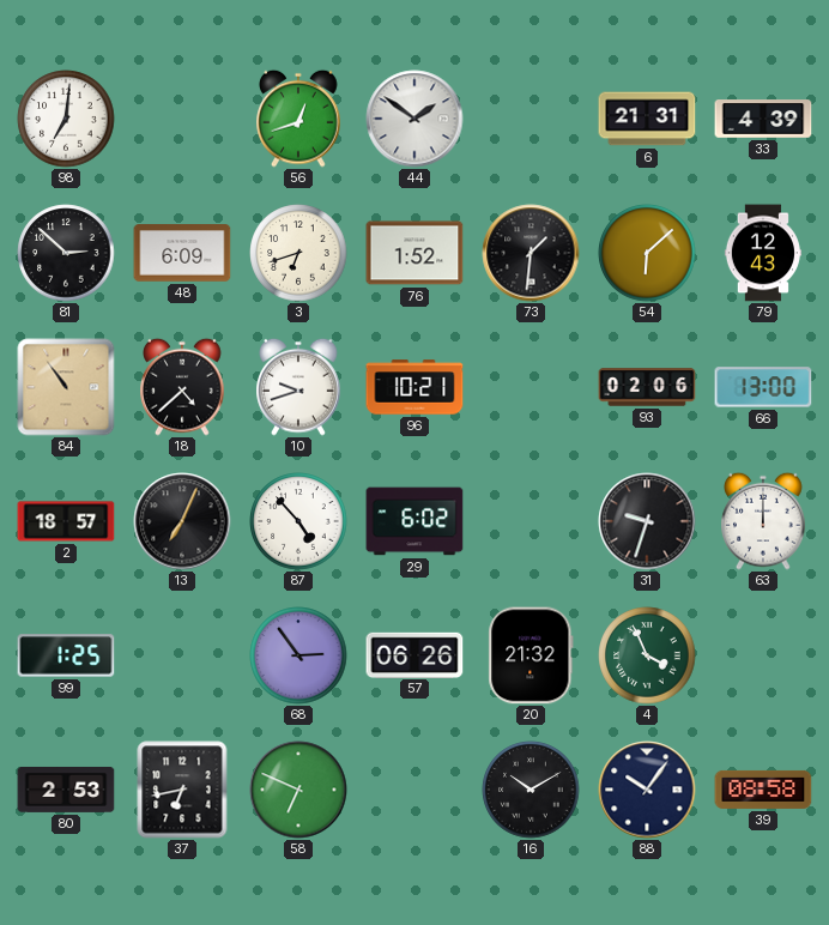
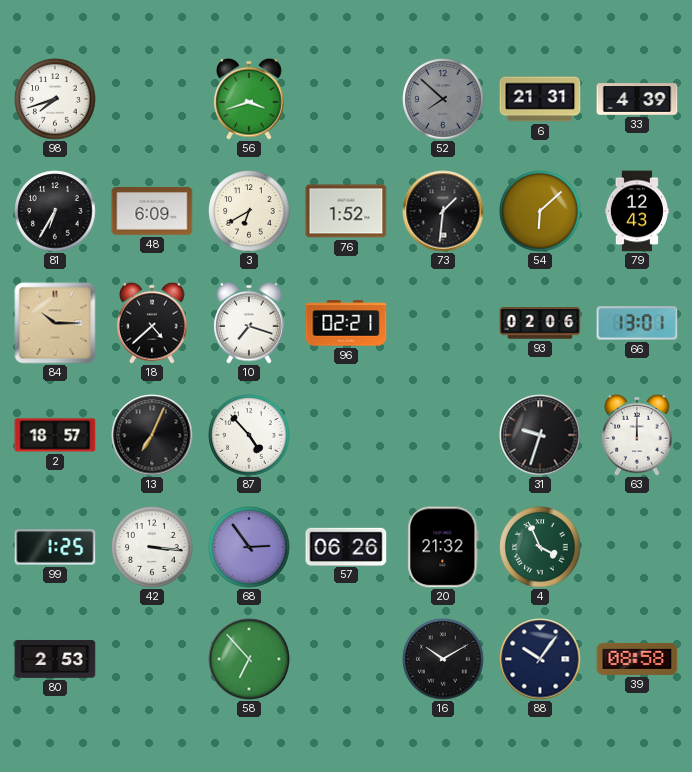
98: 7:01 -> 7:42
56: 12:42 -> 3:42
44: 1:51 -> none
52: none -> 7:52
81: 2:52 -> 6:35
3: 6:42 -> 6:40
84: 10:54 -> 10:15
10: 9:42 -> 7:18
96: 10:21 -> 02:21
66: 13:00 -> 13:01
29: 6:02 -> none
42: none -> 3:16
37: 6:43 -> none
58: 6:49 -> 6:53
